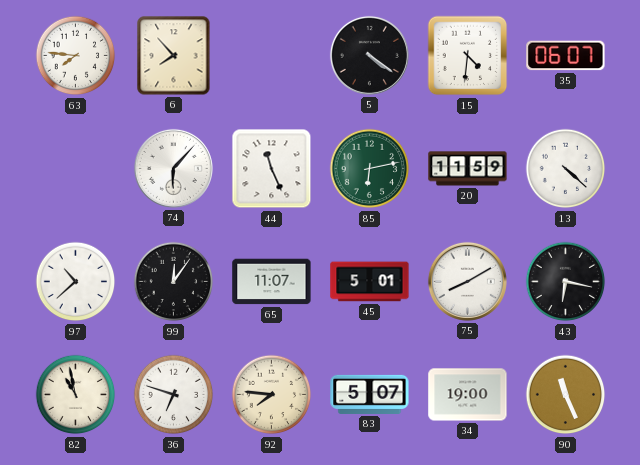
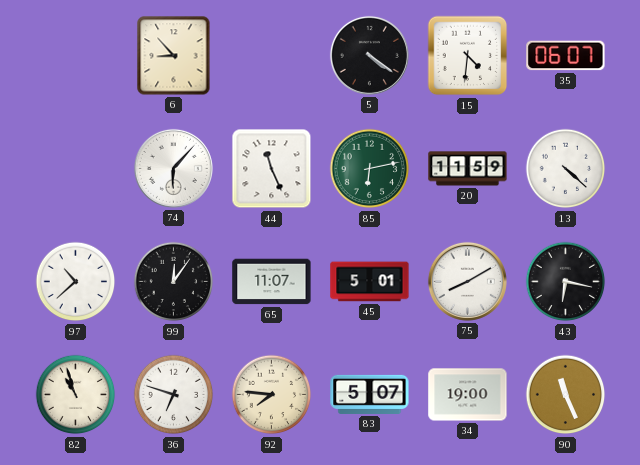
63: 7:46 -> none
6: 7:53 -> 8:53
82: 10:58 -> 10:57
